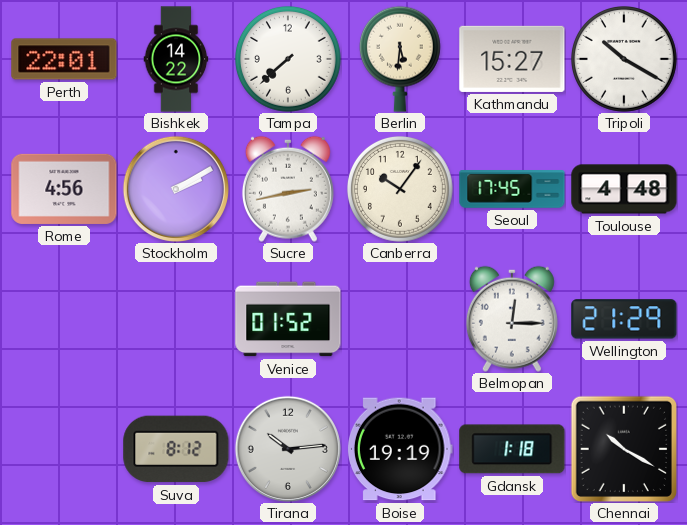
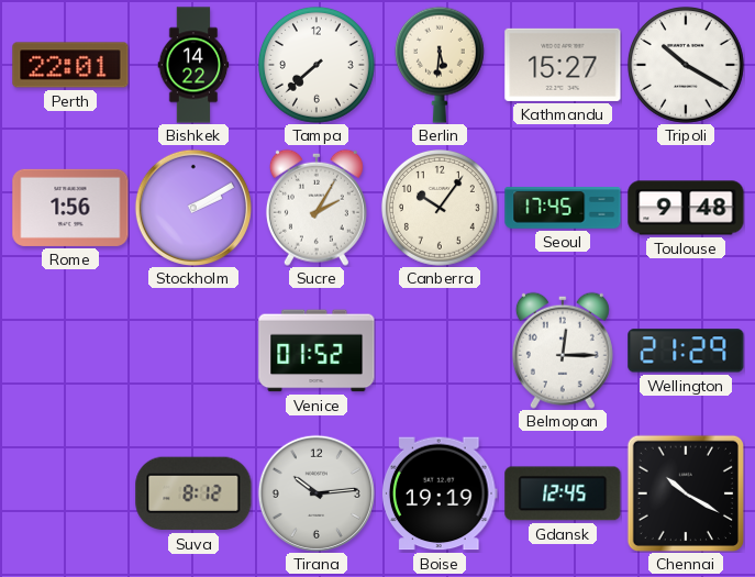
Rome: 4:56 -> 1:56
Sucre: 2:43 -> 2:05
Toulouse: 4:48 -> 9:48
Gdansk: 1:18 -> 12:45
